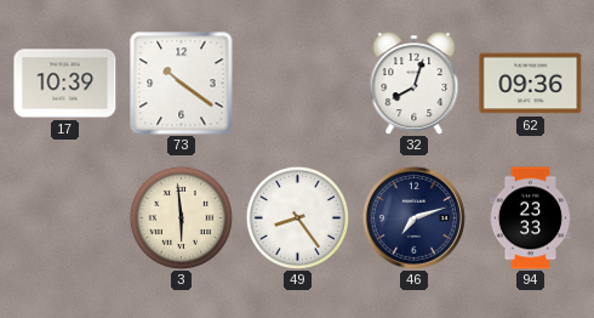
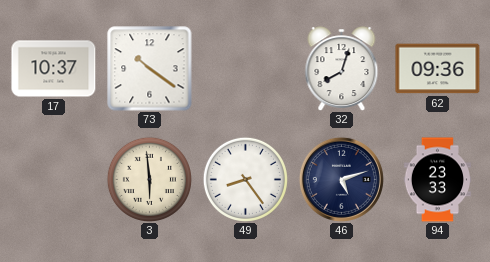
17: 10:39 -> 10:37
46: 7:12 -> 5:12
